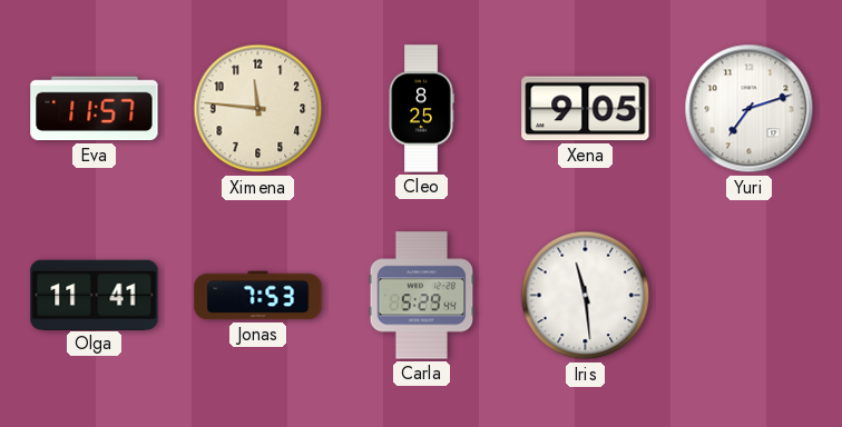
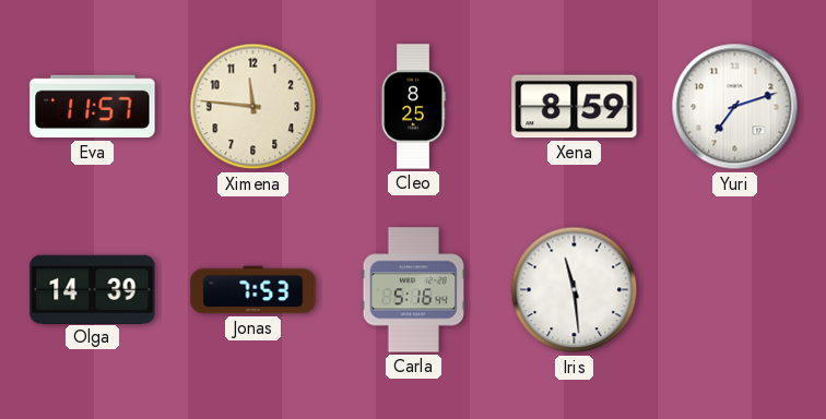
Xena: 9:05 -> 8:59
Olga: 11:41 -> 14:39
Carla: 5:29 -> 5:16
